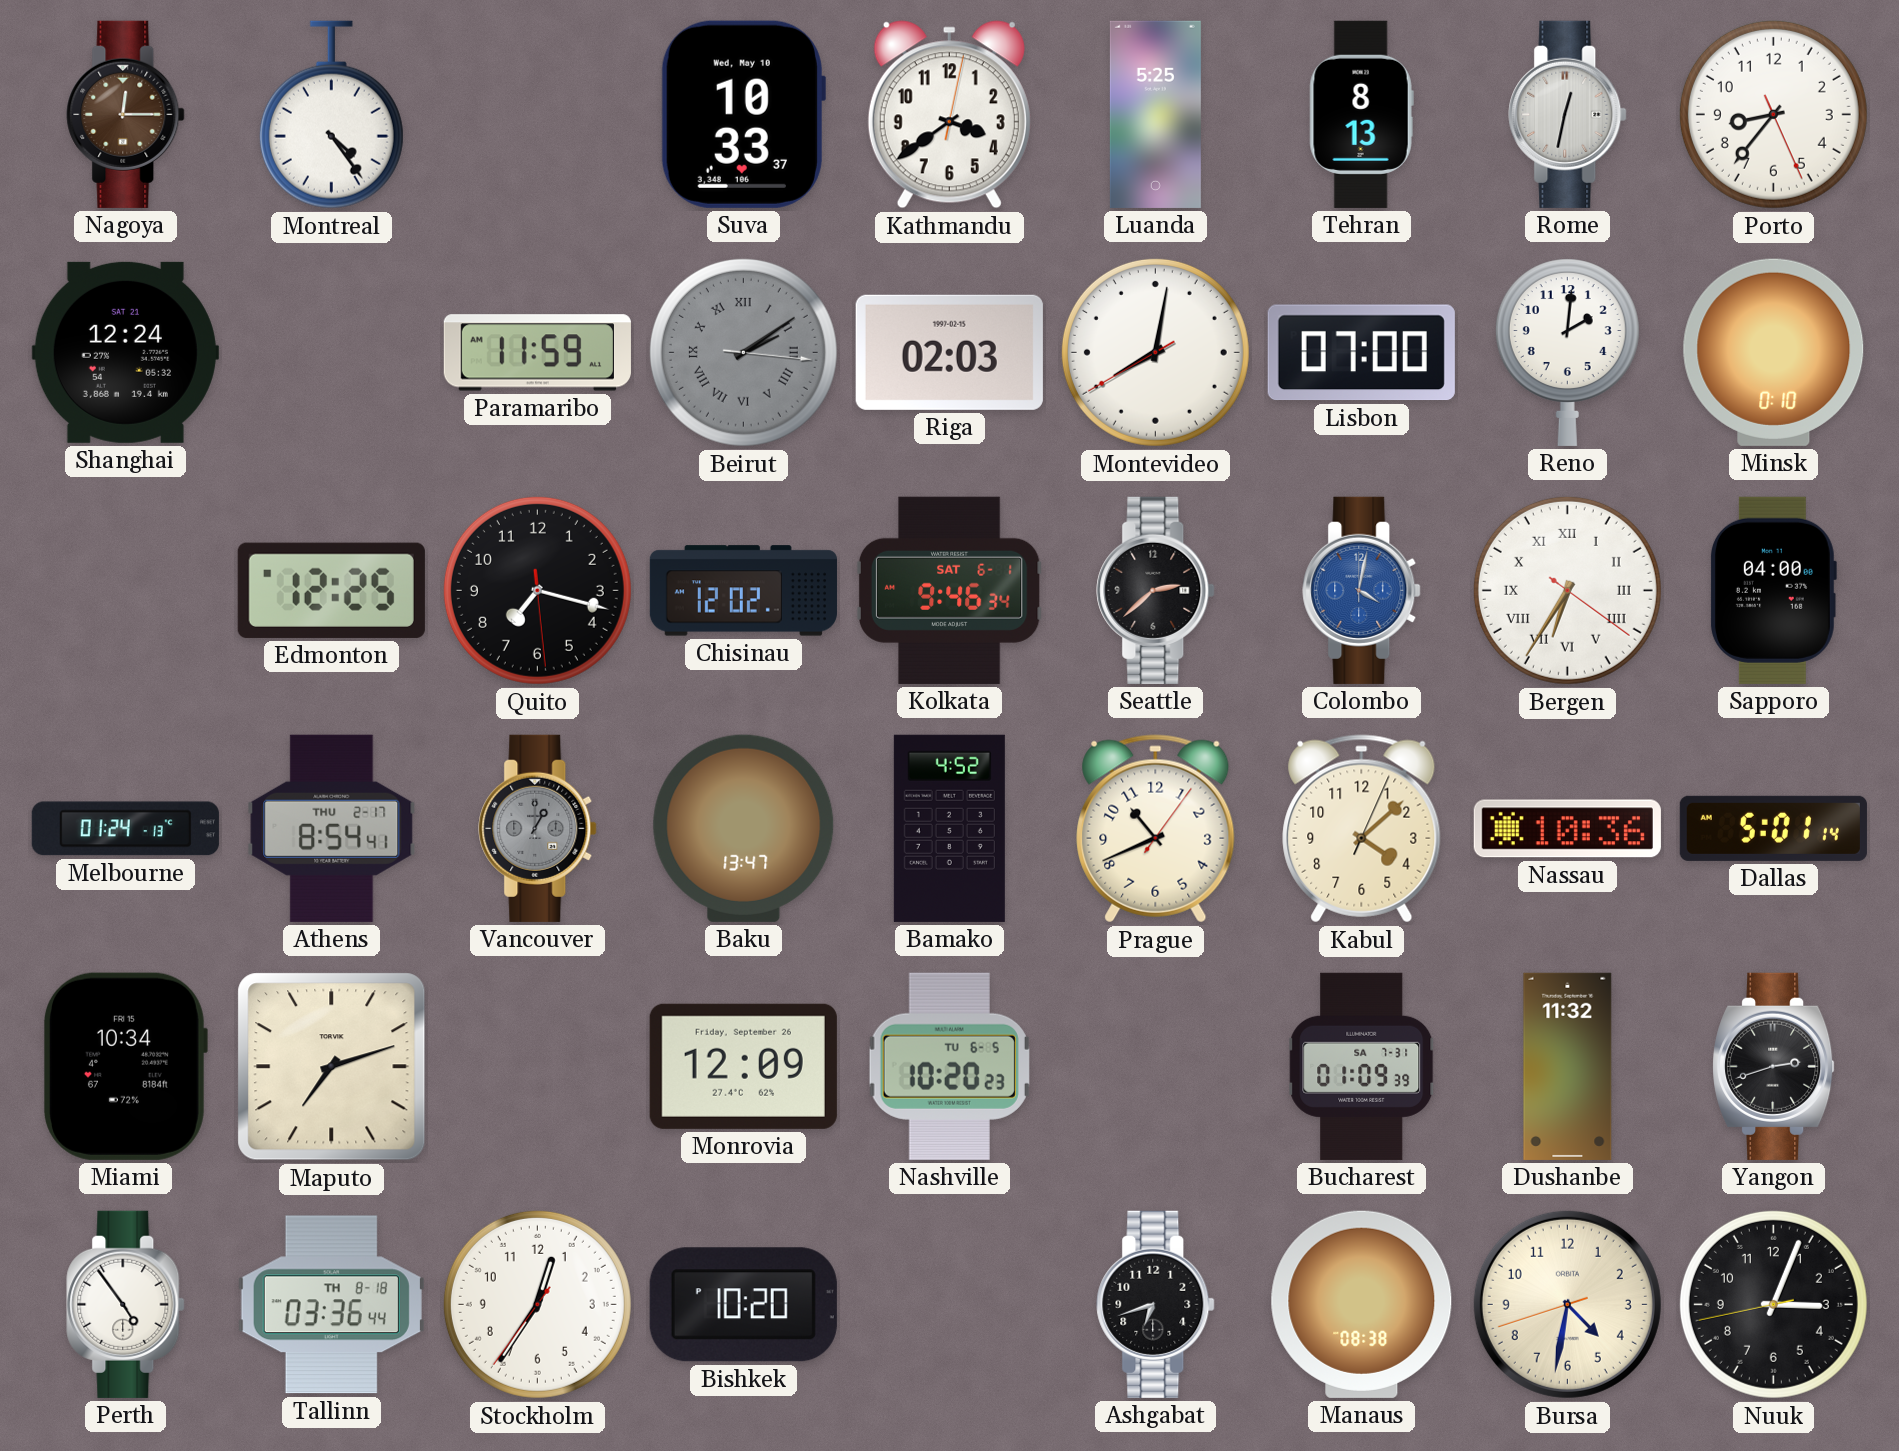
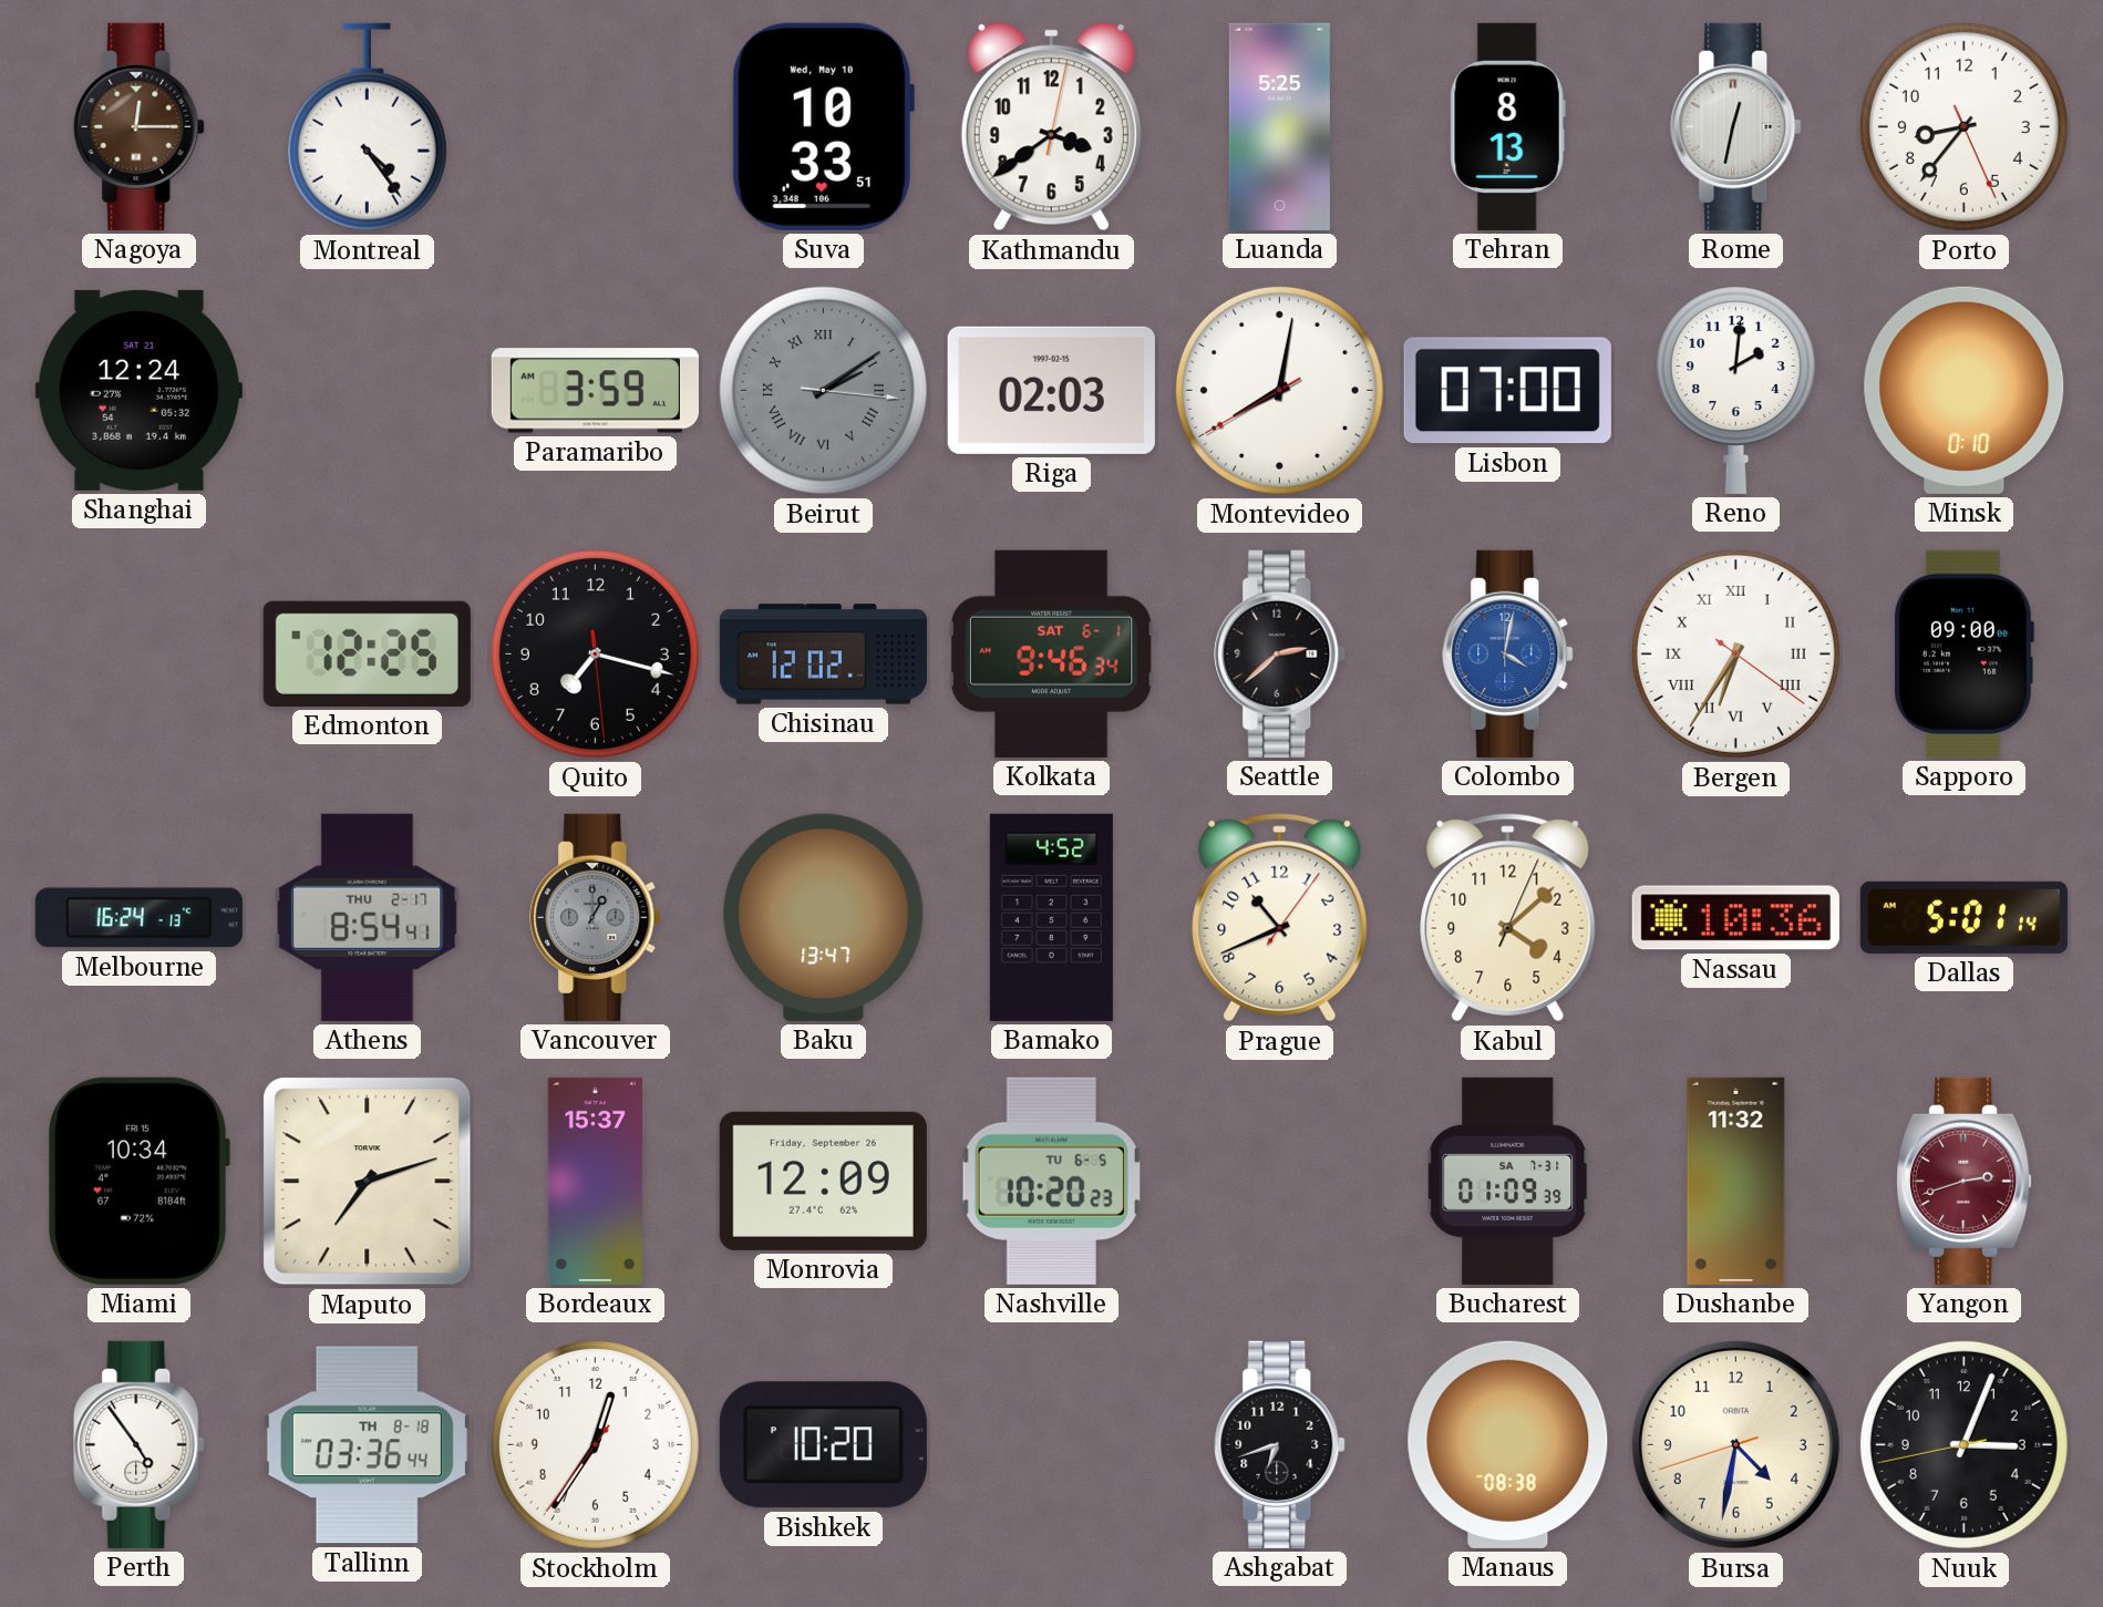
Suva: 10:33:37 -> 10:33:51
Paramaribo: 11:59 -> 3:59
Sapporo: 04:00 -> 09:00
Melbourne: 01:24 -> 16:24
Bordeaux: none -> 15:37
Yangon dial: black -> burgundy
